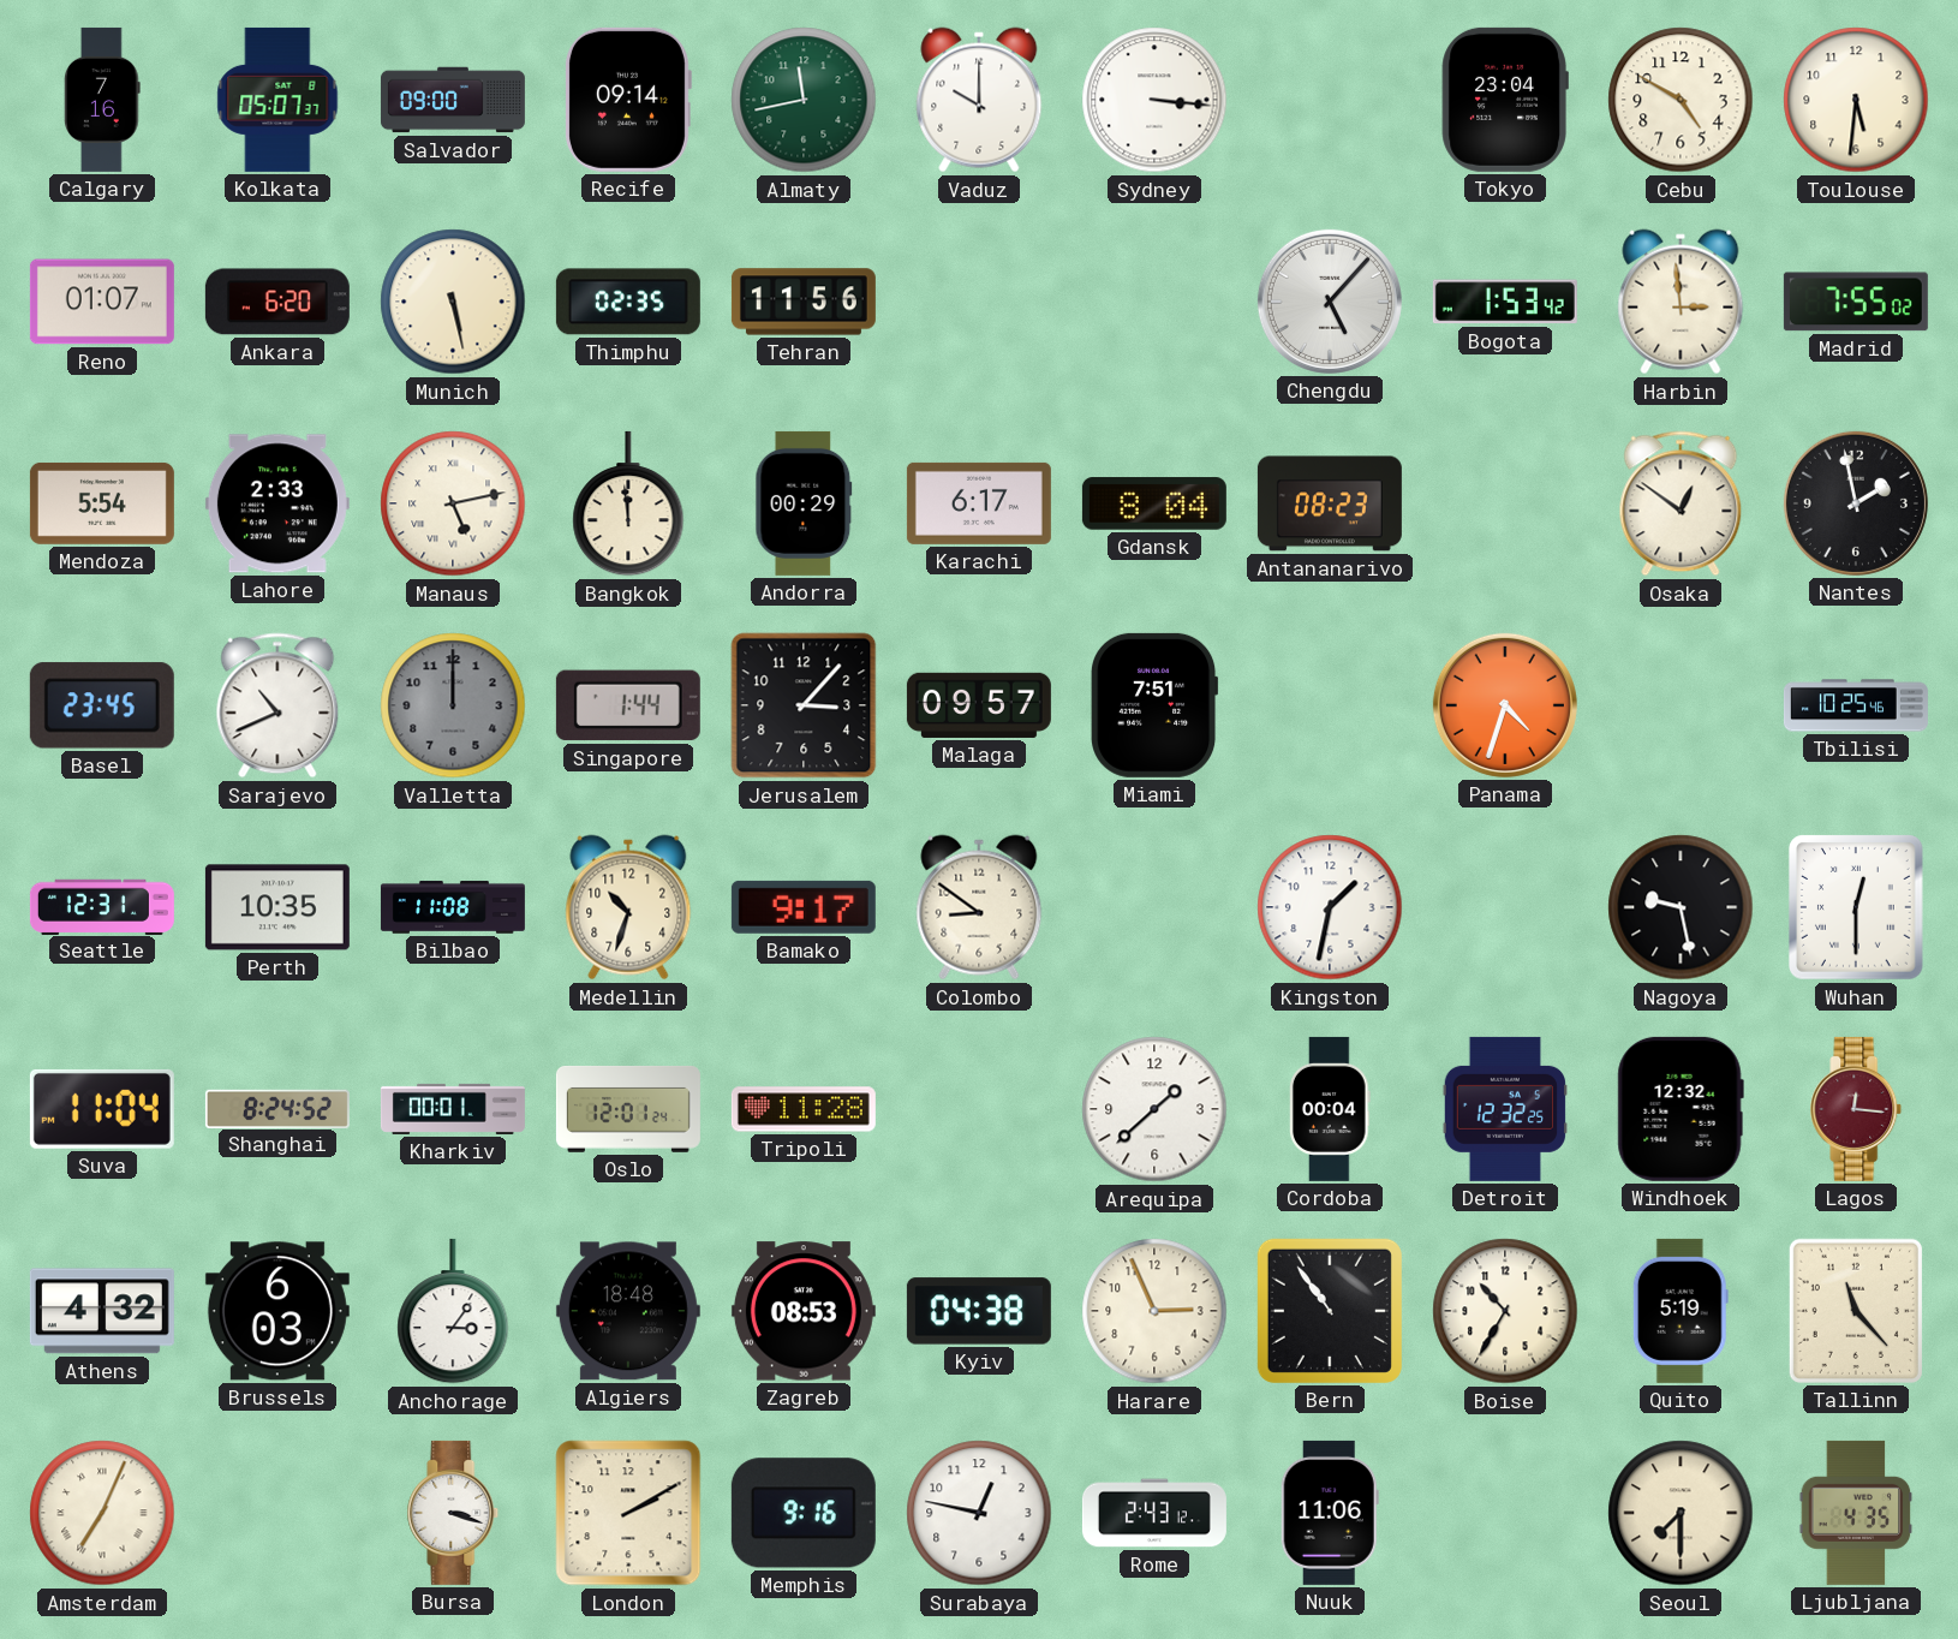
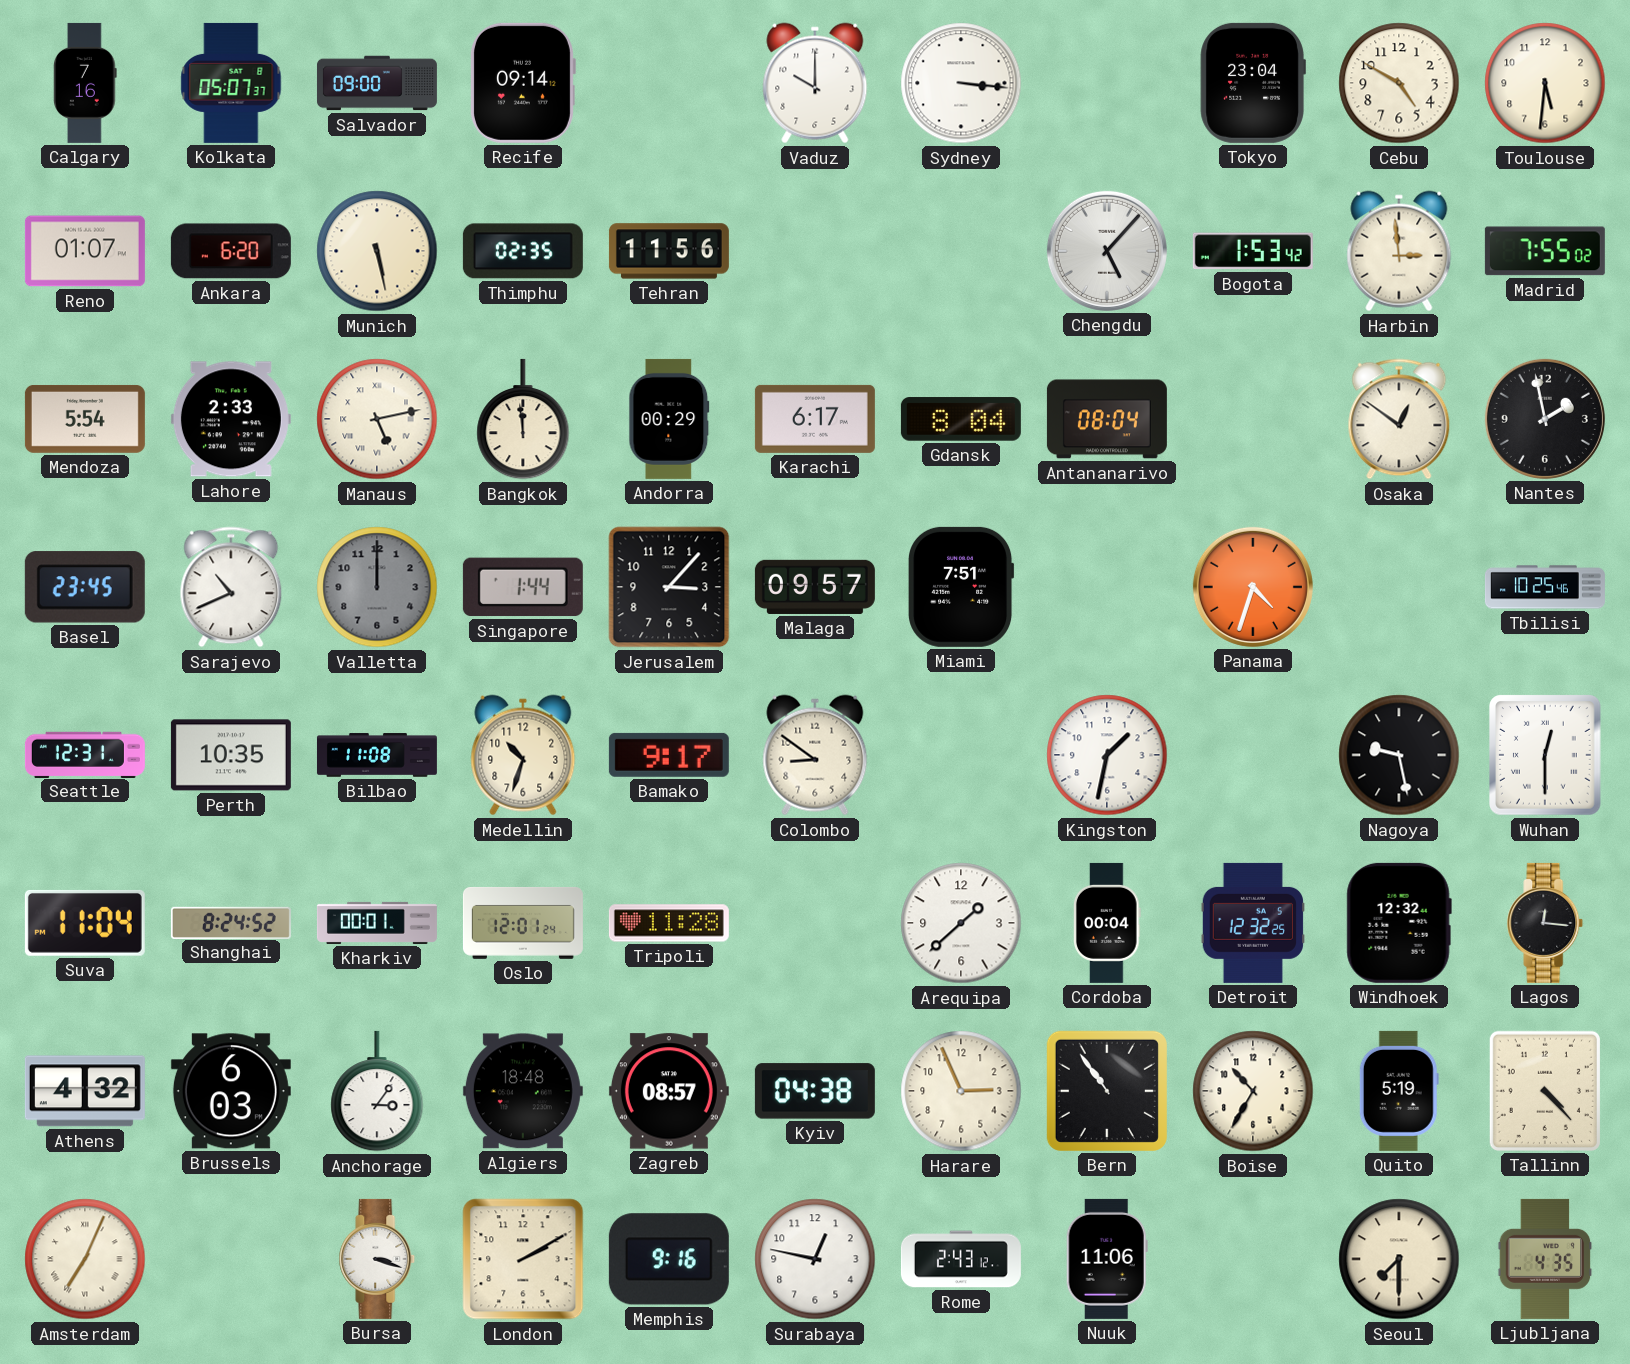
Almaty: 11:43 -> none
Antananarivo: 08:23 -> 08:04
Lagos dial: burgundy -> black
Zagreb: 08:53 -> 08:57
Tallinn: 11:23 -> 4:23
